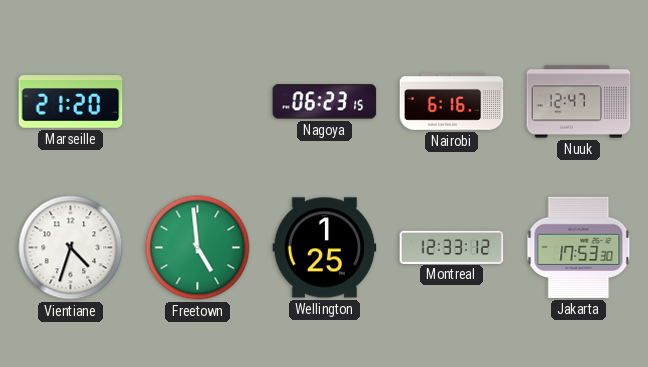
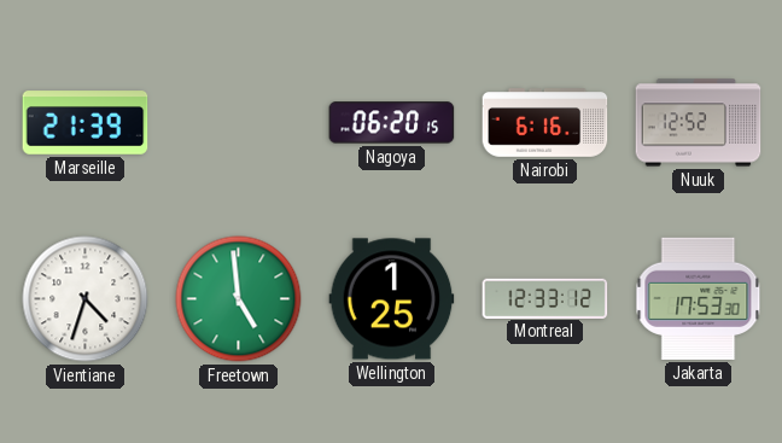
Marseille: 21:20 -> 21:39
Nagoya: 06:23 -> 06:20
Nuuk: 12:47 -> 12:52
